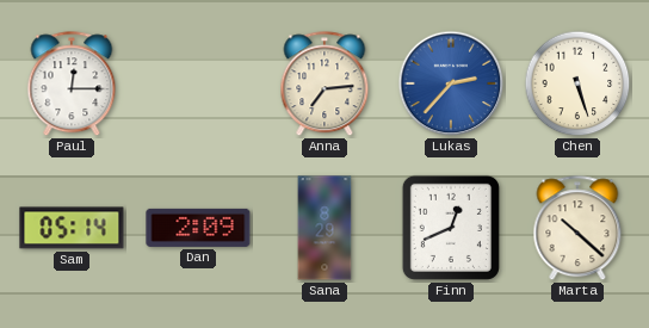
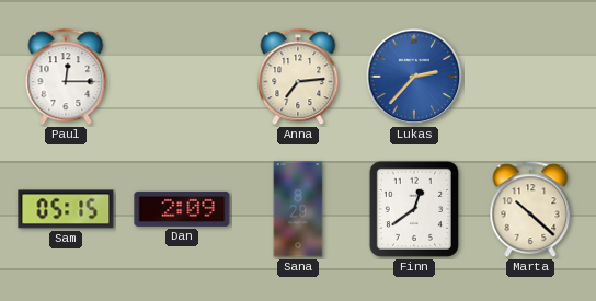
Chen: 5:27 -> none
Sam: 05:14 -> 05:15
Finn: 12:41 -> 12:39
